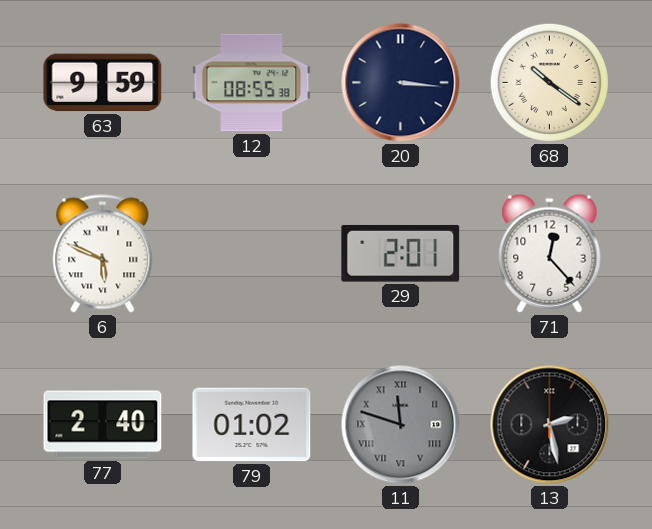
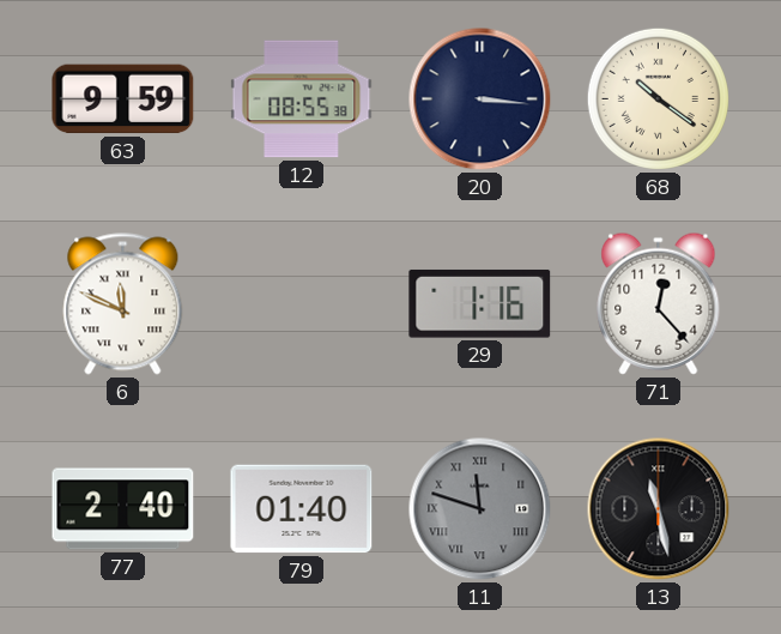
6: 5:49 -> 11:49
29: 2:01 -> 1:16
79: 01:02 -> 01:40
13: 2:28 -> 11:28
